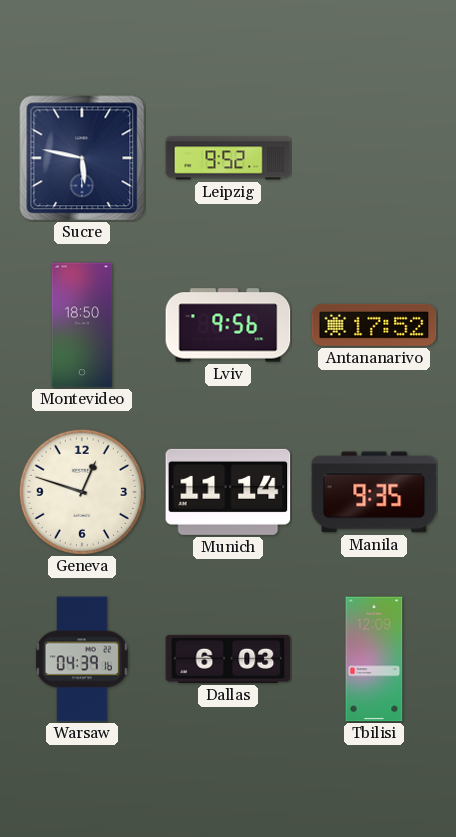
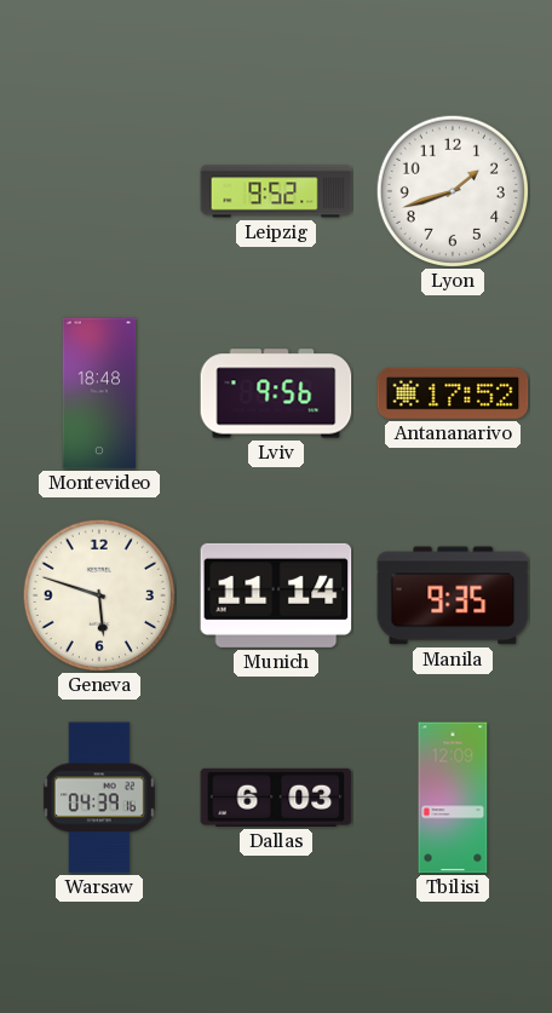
Sucre: 5:47 -> none
Lyon: none -> 1:42
Montevideo: 18:50 -> 18:48
Geneva: 12:48 -> 5:48
